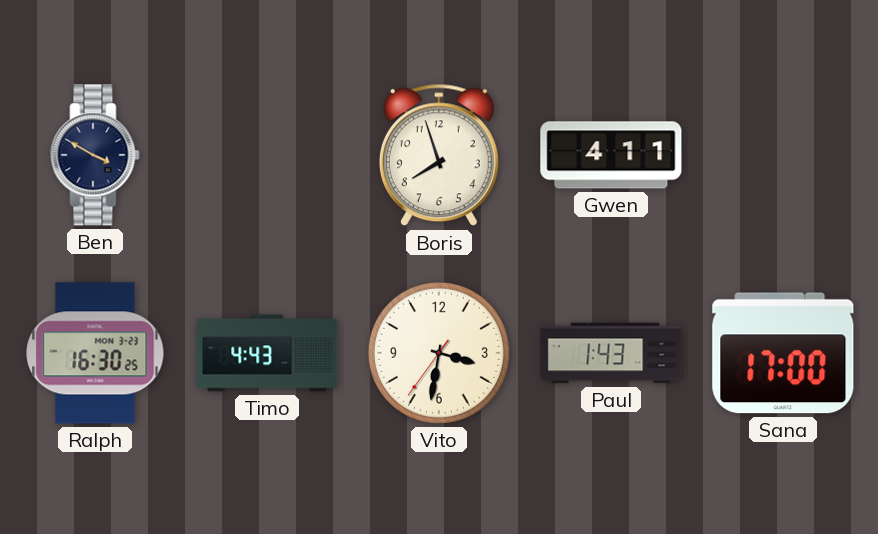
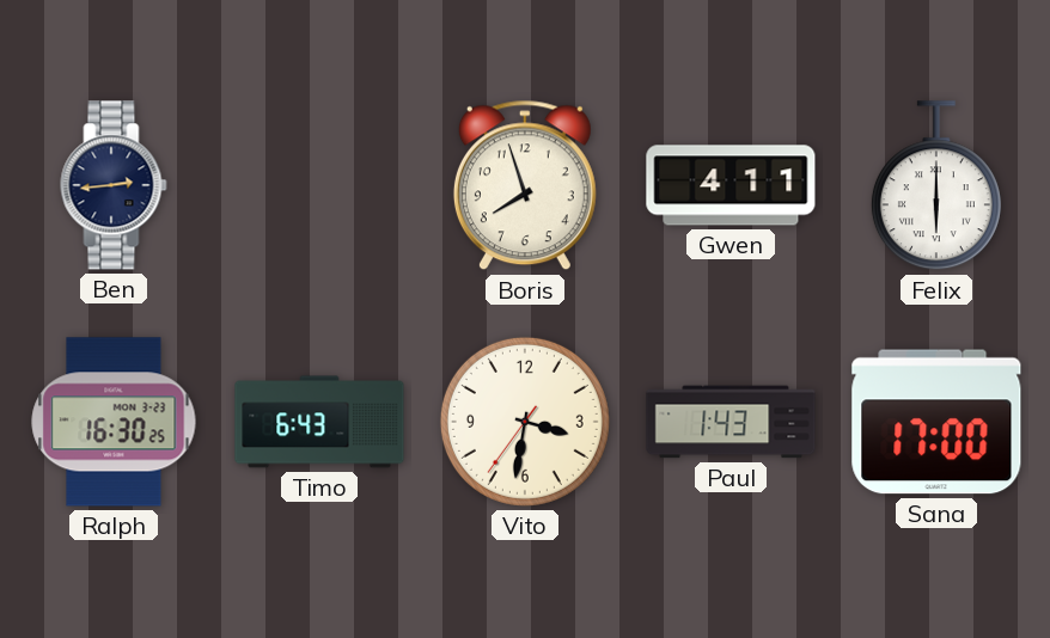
Ben: 3:50 -> 2:44
Felix: none -> 6:00
Timo: 4:43 -> 6:43
